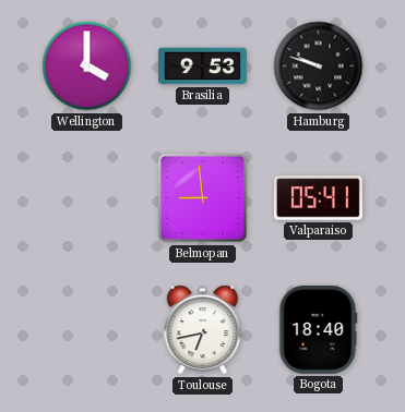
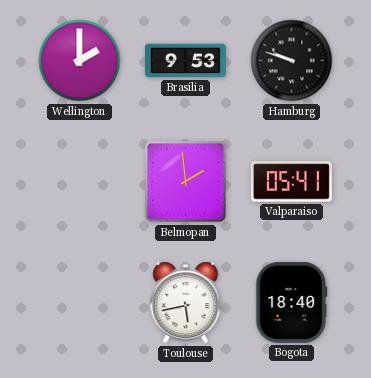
Wellington: 4:00 -> 2:00
Belmopan: 8:59 -> 1:59
Toulouse: 6:43 -> 5:43
